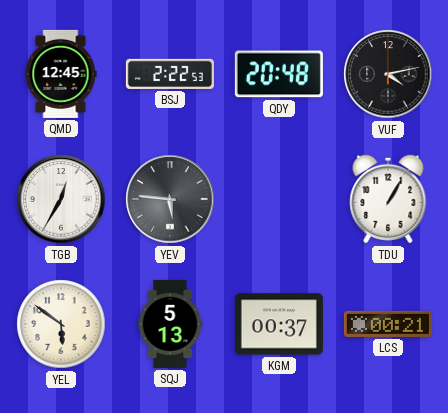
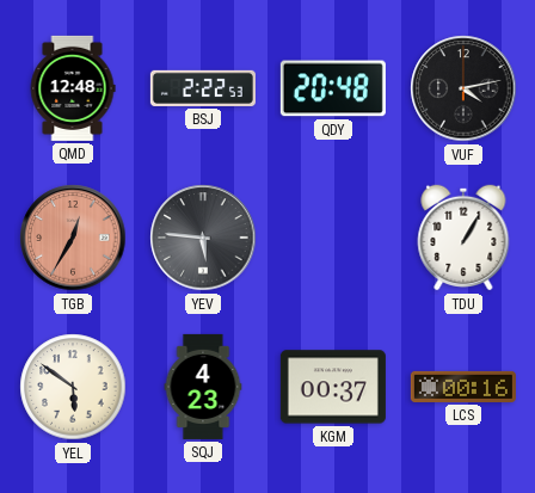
QMD: 12:45 -> 12:48
TGB dial: white -> salmon
SQJ: 5:13 -> 4:23
LCS: 00:21 -> 00:16
